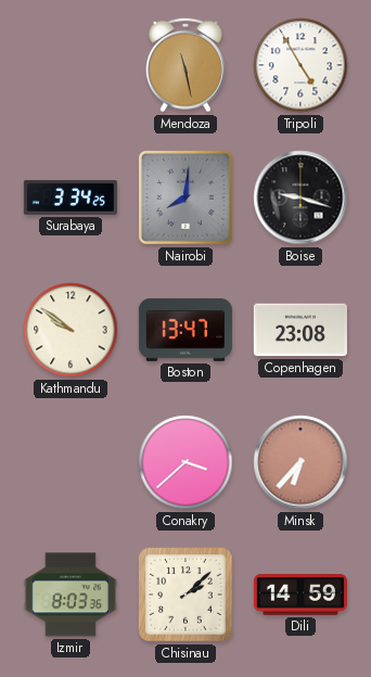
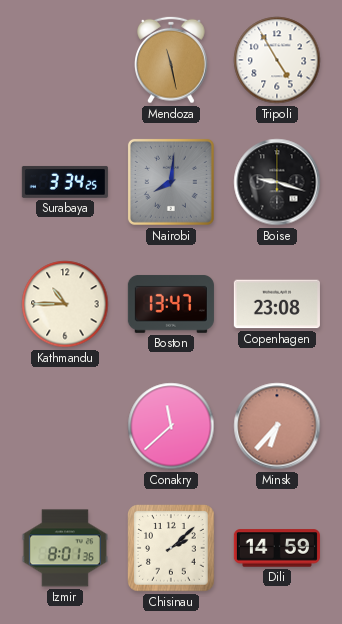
Kathmandu: 9:51 -> 10:45
Conakry: 3:38 -> 11:38
Izmir: 8:03 -> 8:01
